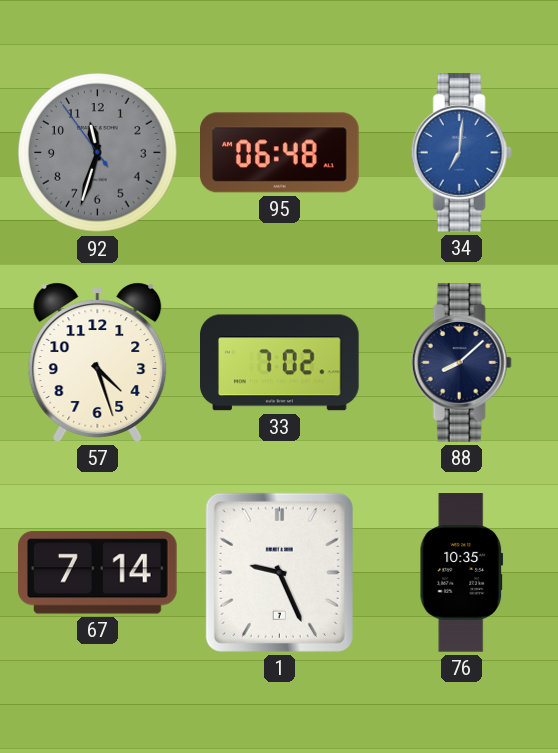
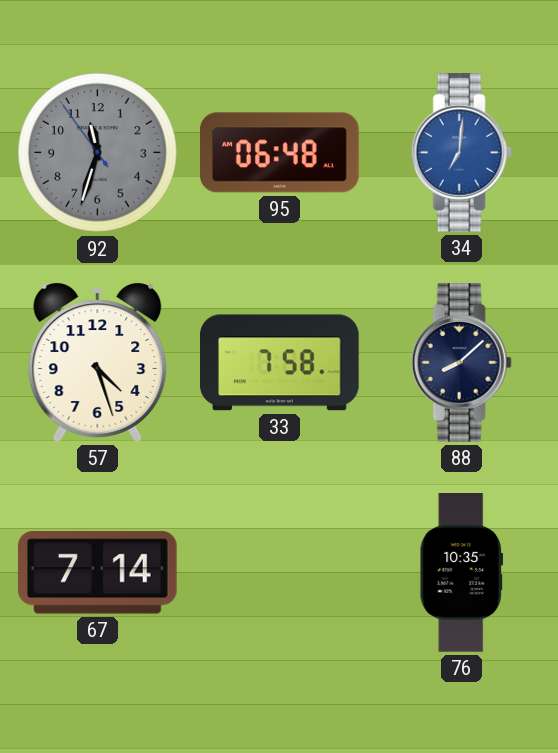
33: 7:02 -> 7:58
1: 9:26 -> none
